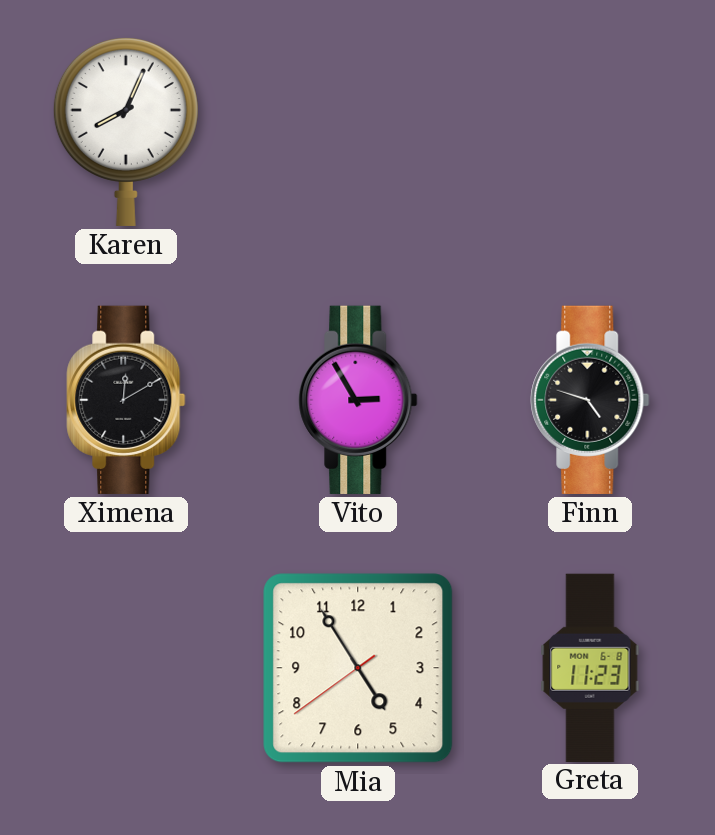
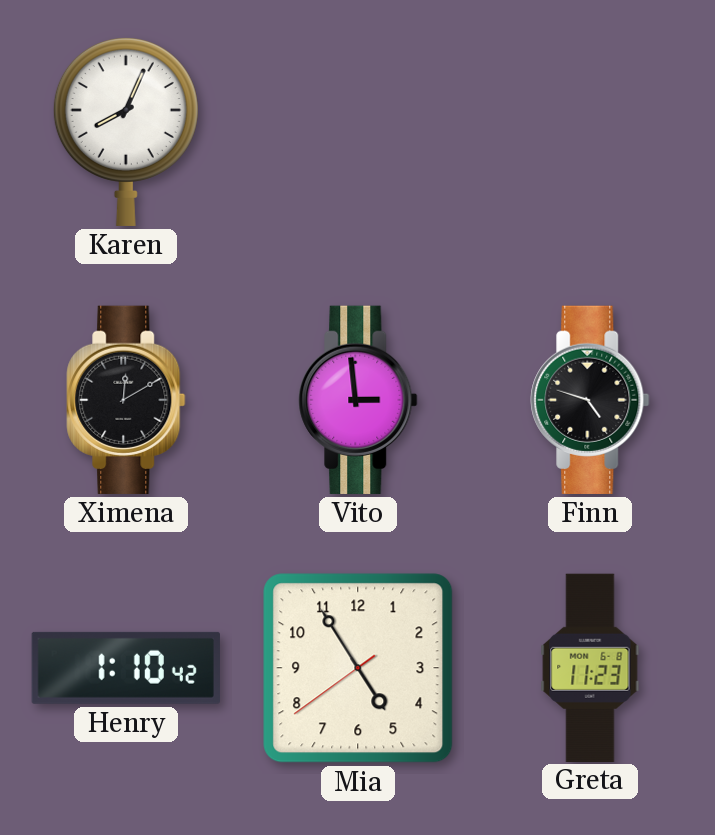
Vito: 2:55 -> 2:59
Henry: none -> 1:10
